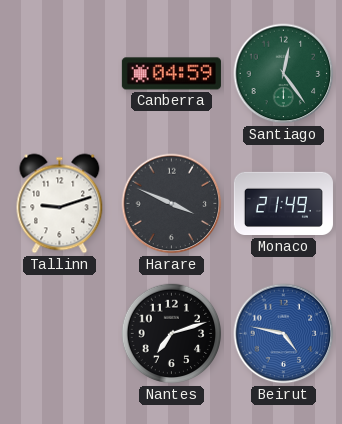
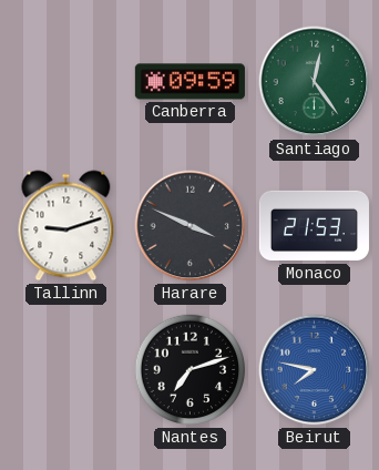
Canberra: 04:59 -> 09:59
Monaco: 21:49 -> 21:53
Beirut: 4:47 -> 7:47
